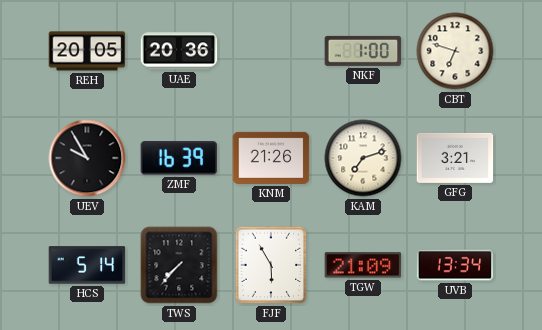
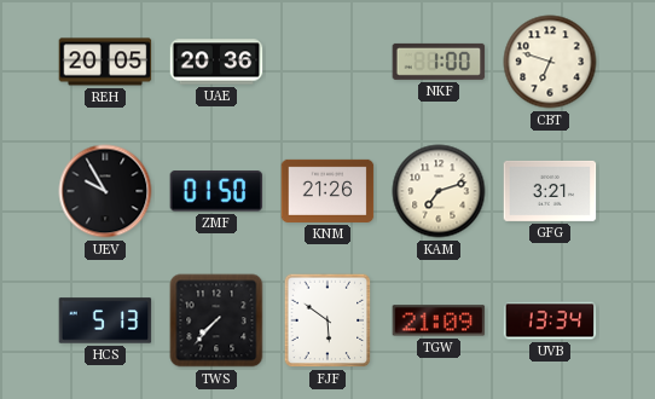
ZMF: 16:39 -> 01:50
HCS: 5:14 -> 5:13
FJF: 5:55 -> 5:51
